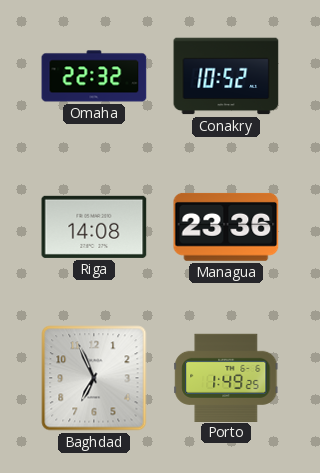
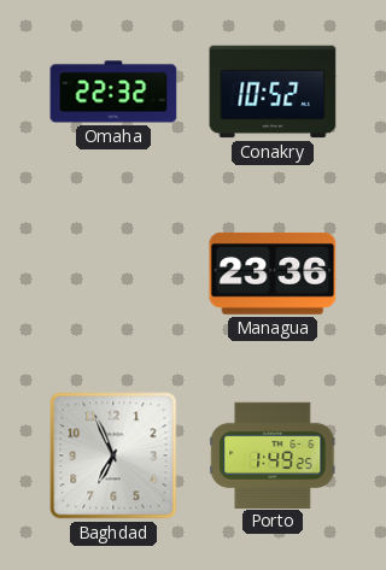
Riga: 14:08 -> none
